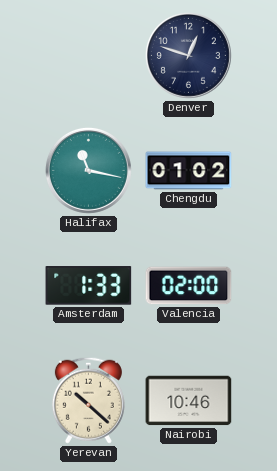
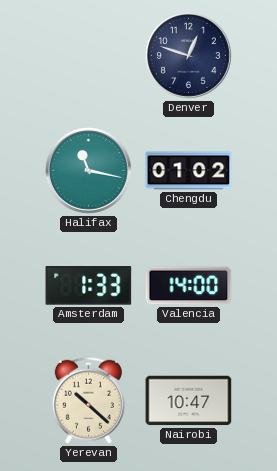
Valencia: 02:00 -> 14:00
Nairobi: 10:46 -> 10:47
